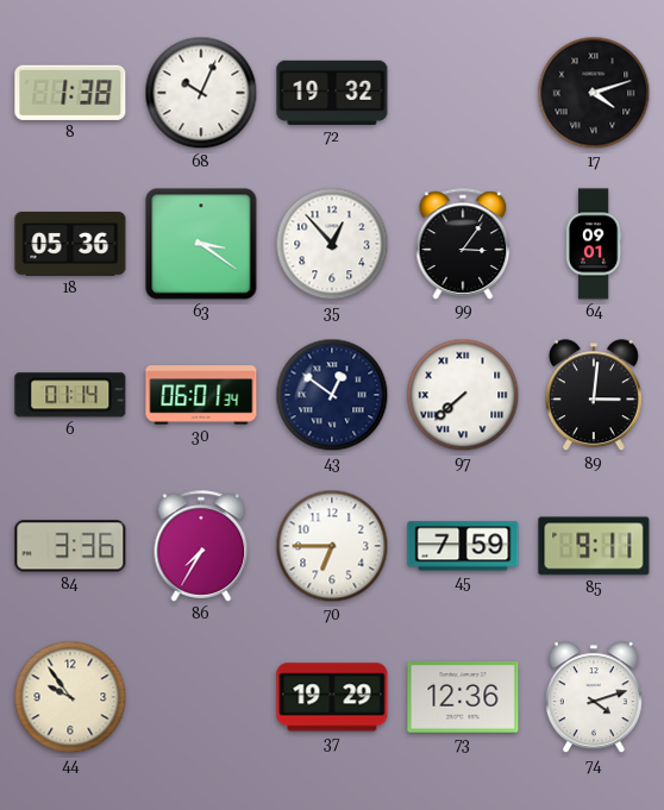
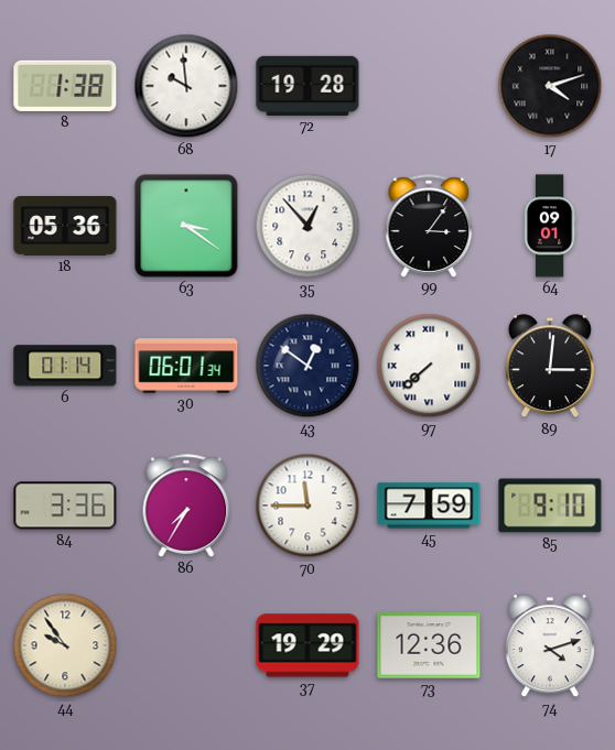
68: 10:04 -> 9:59
72: 19:32 -> 19:28
70: 6:45 -> 11:45
85: 9:11 -> 9:10
